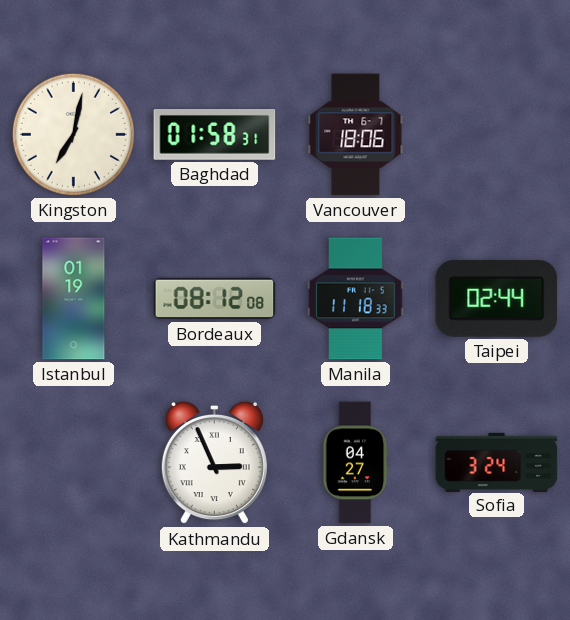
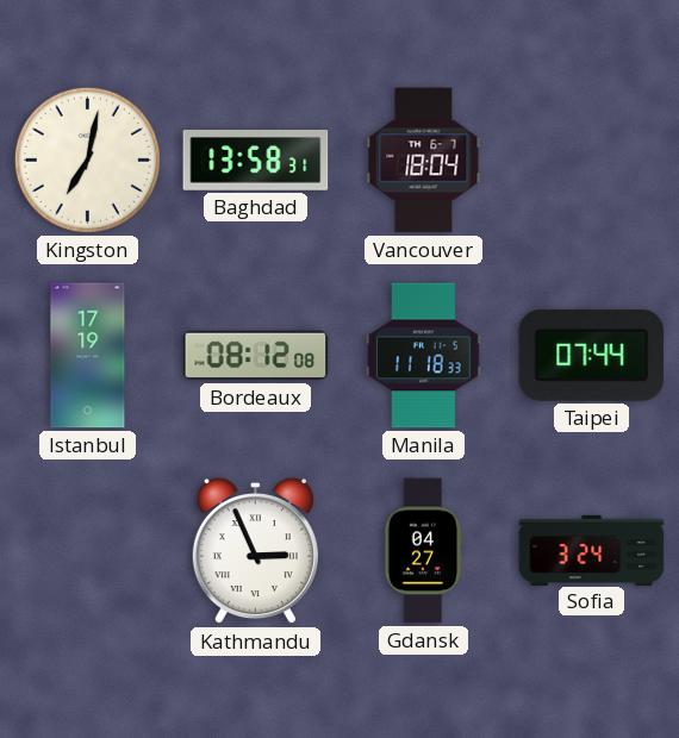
Baghdad: 01:58 -> 13:58
Vancouver: 18:06 -> 18:04
Istanbul: 01:19 -> 17:19
Taipei: 02:44 -> 07:44
